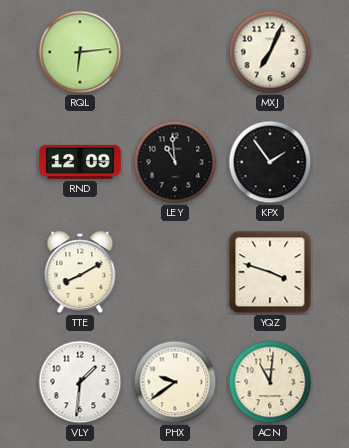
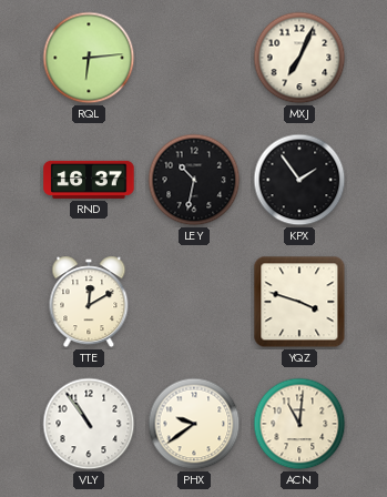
RND: 12:09 -> 16:37
LEY: 10:59 -> 10:32
TTE: 8:10 -> 12:10
VLY: 1:31 -> 10:54
